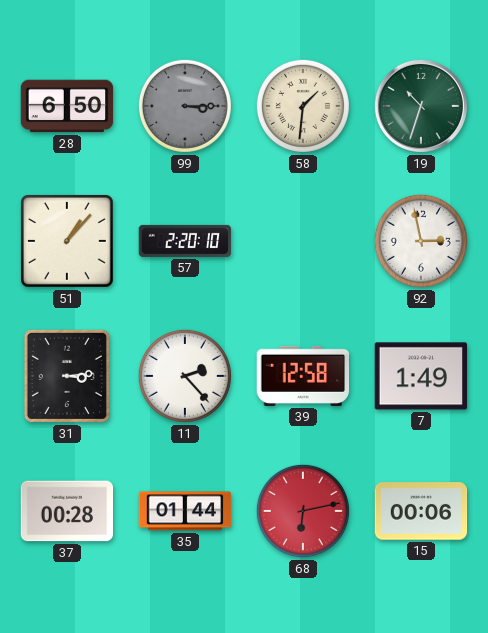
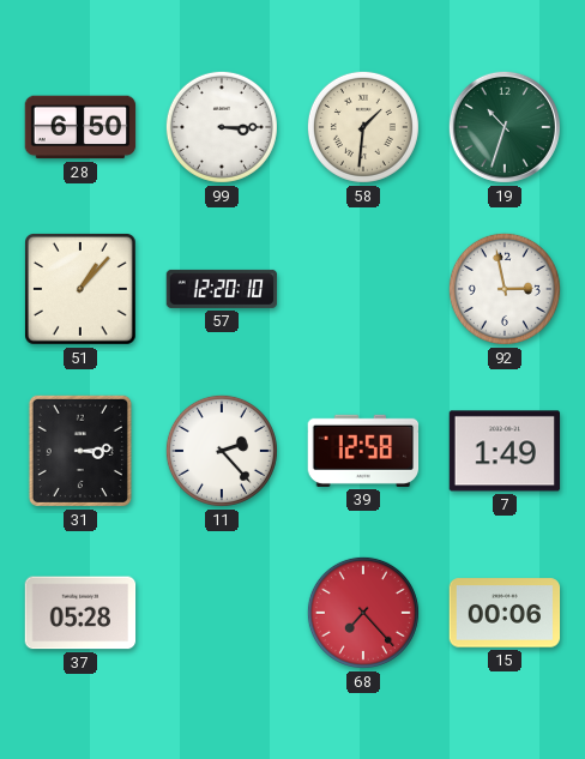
99 dial: grey -> white
57: 2:20 -> 12:20
37: 00:28 -> 05:28
35: 01:44 -> none
68: 6:13 -> 7:23
